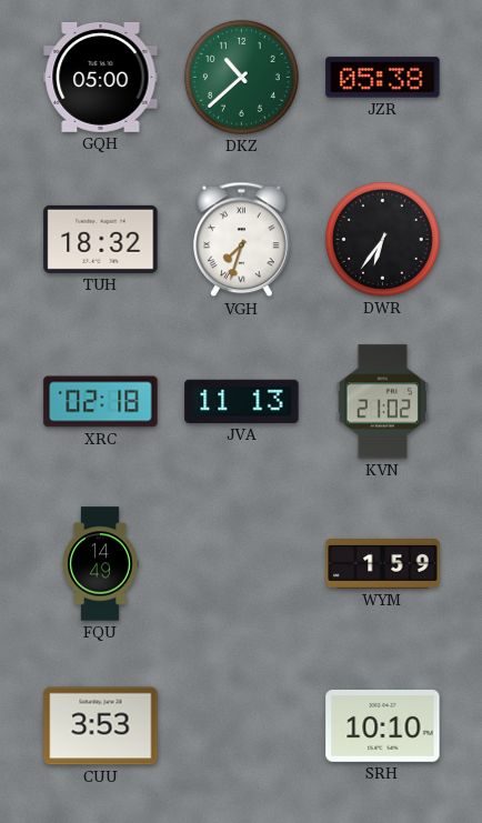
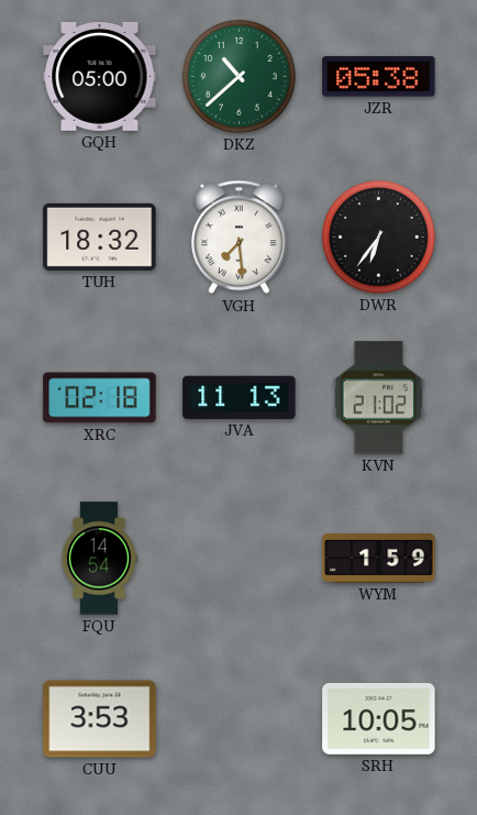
VGH: 7:33 -> 7:29
FQU: 14:49 -> 14:54
SRH: 10:10 -> 10:05
